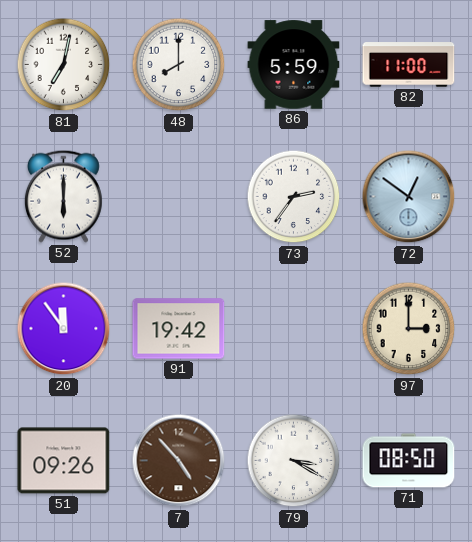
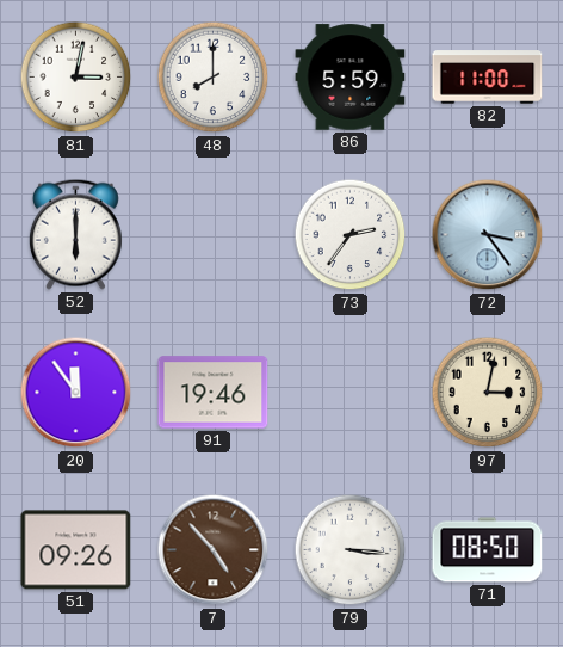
81: 7:02 -> 3:02
72: 12:51 -> 3:24
91: 19:42 -> 19:46
97: 3:00 -> 3:02
79: 3:20 -> 3:16
